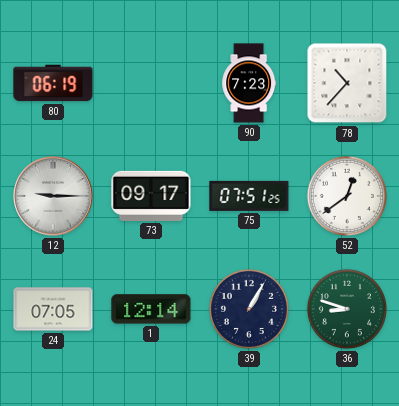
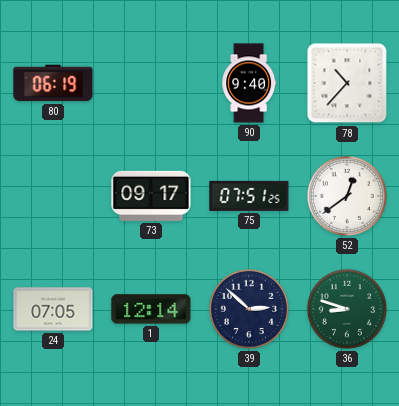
90: 7:23 -> 9:40
12: 9:15 -> none
39: 1:05 -> 2:52
